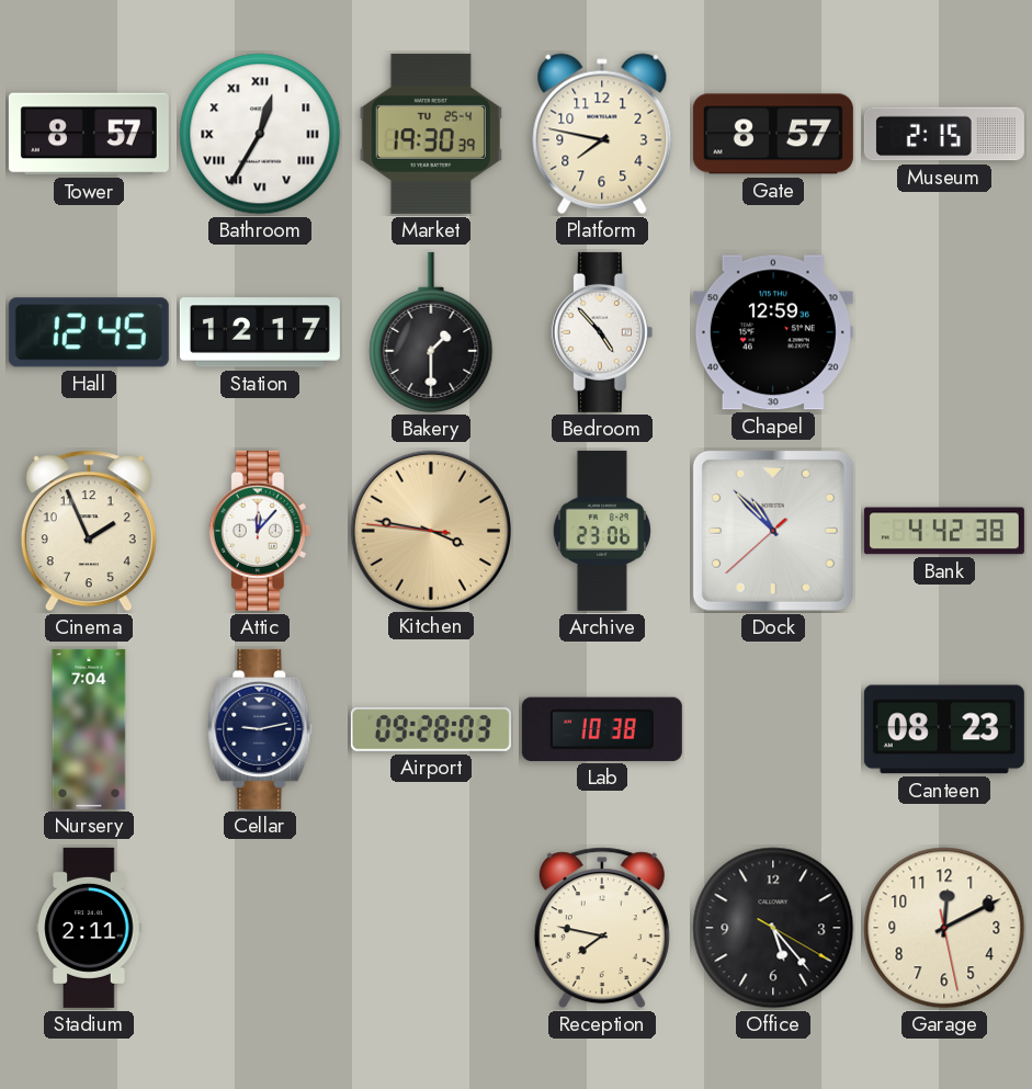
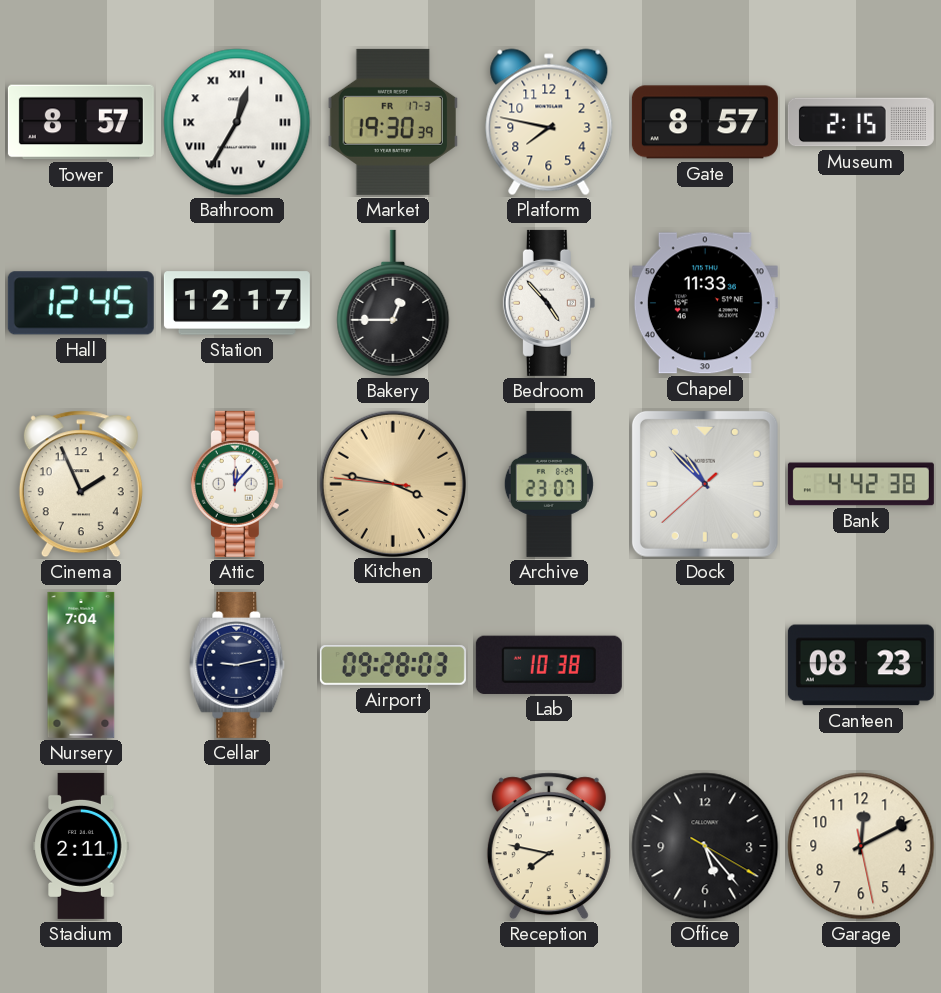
Market date: TU 25-4 -> FR 17-3
Bakery: 1:30 -> 12:45
Chapel: 12:59 -> 11:33
Archive: 23:06 -> 23:07
